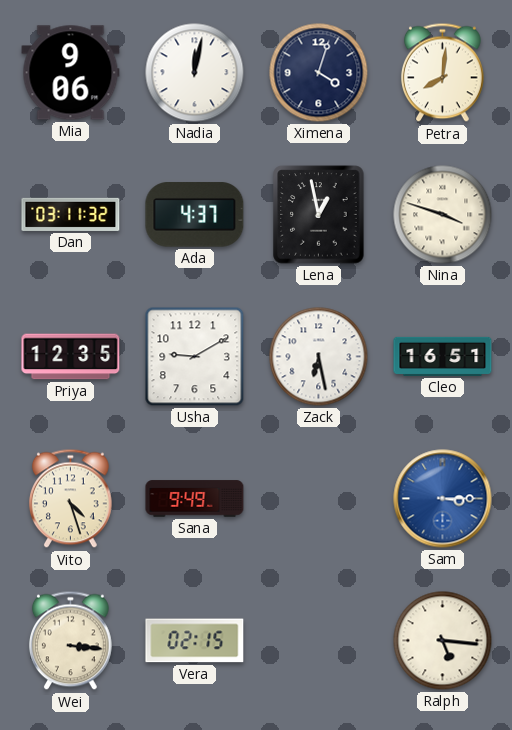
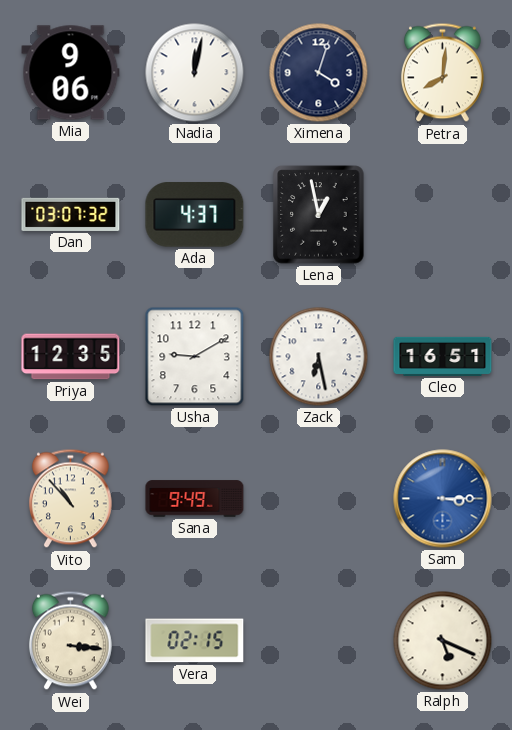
Dan: 03:11 -> 03:07
Nina: 3:48 -> none
Vito: 4:27 -> 10:53
Ralph: 5:16 -> 5:19
